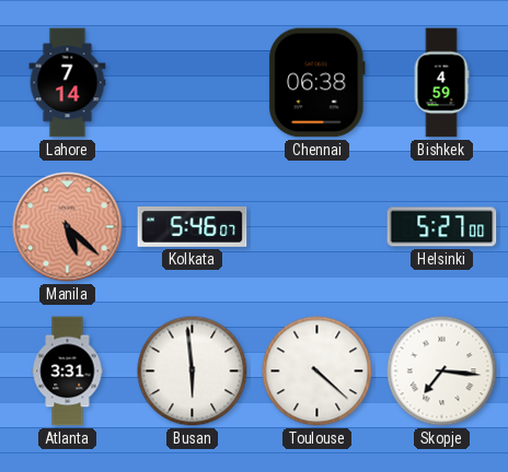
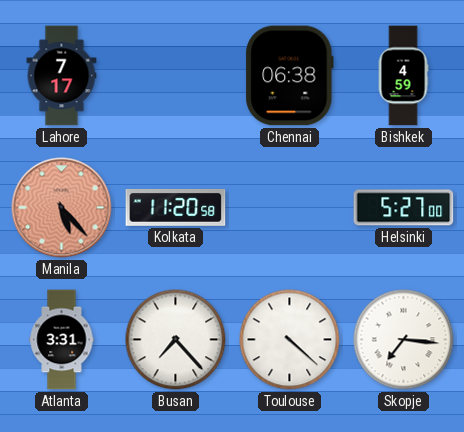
Lahore: 7:14 -> 7:17
Manila: 5:22 -> 5:23
Kolkata: 5:46 -> 11:20
Busan: 5:59 -> 7:23
